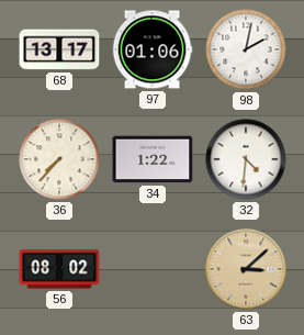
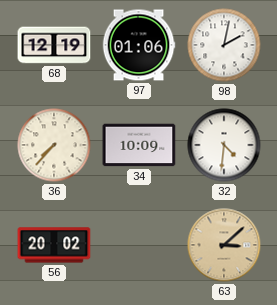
68: 13:17 -> 12:19
34: 1:22 -> 10:09
56: 08:02 -> 20:02
